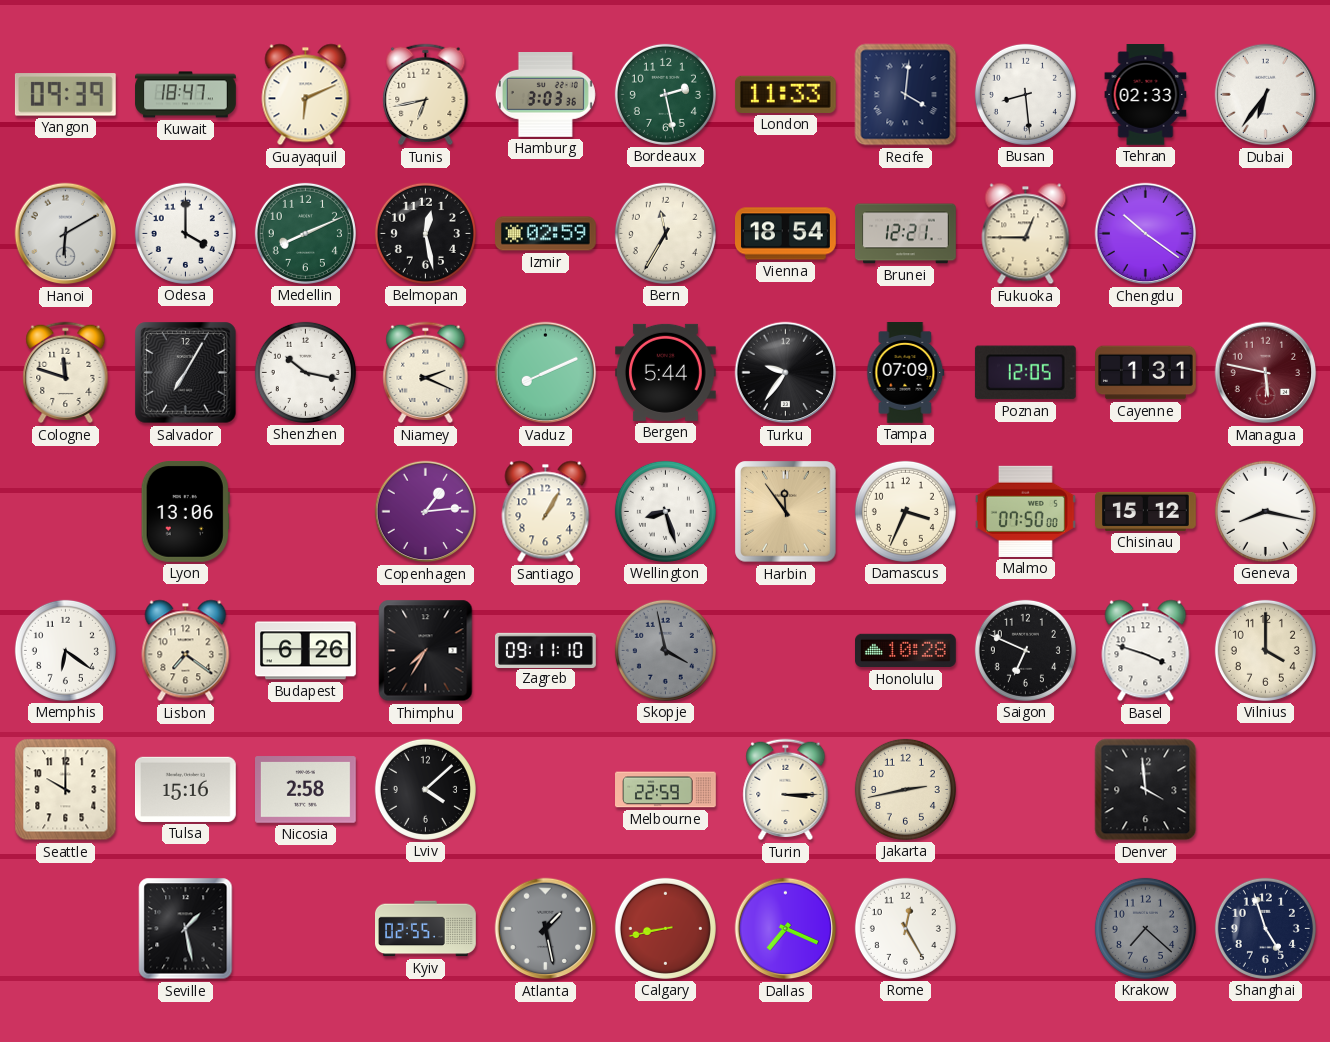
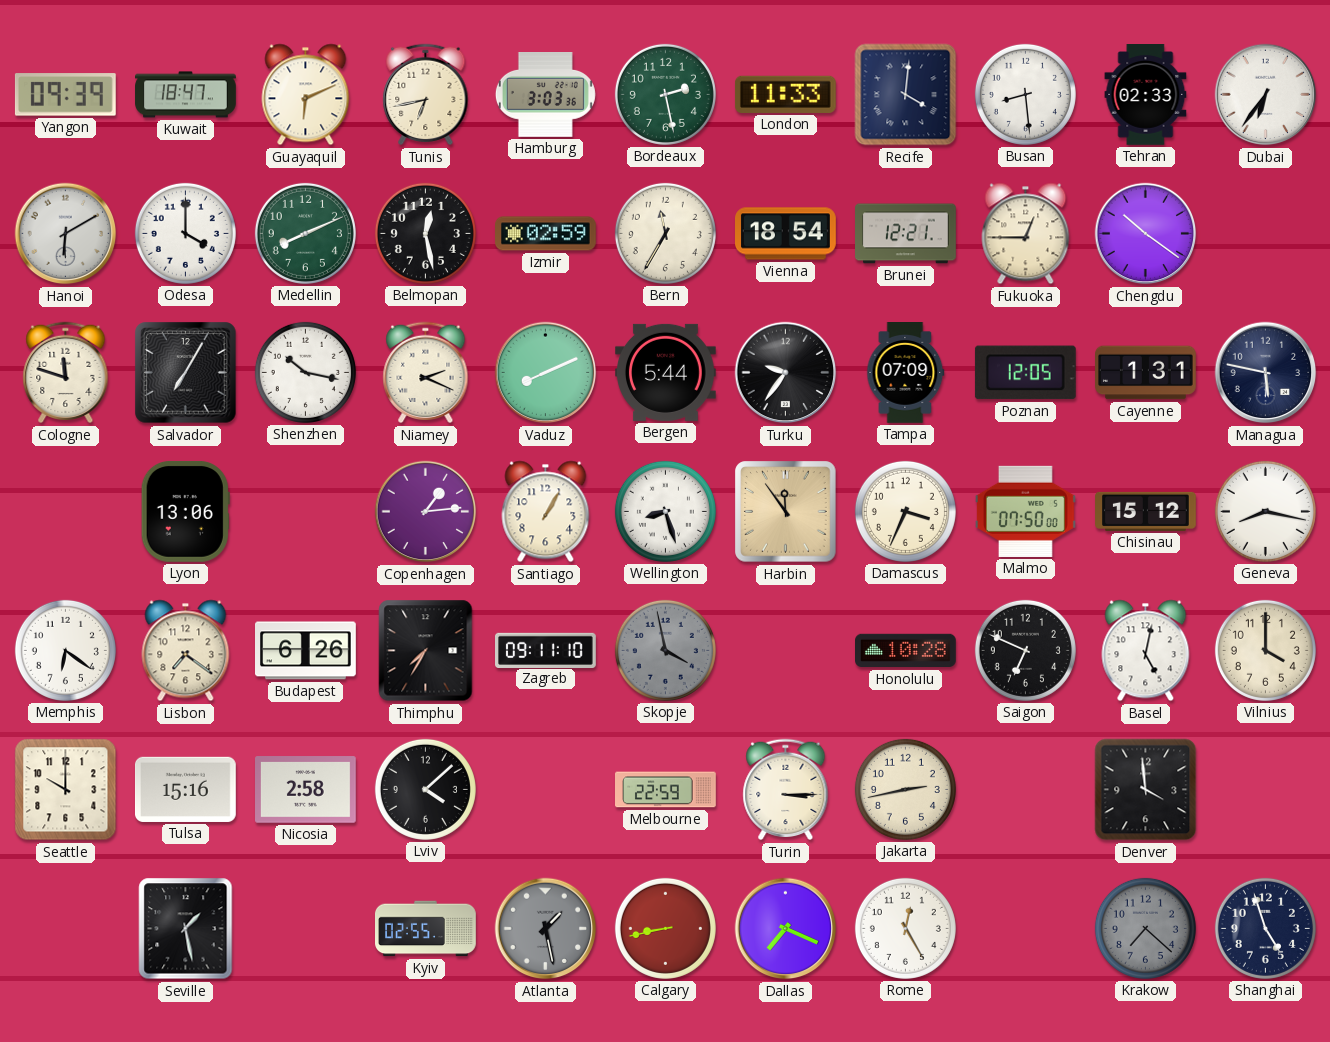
Managua dial: burgundy -> navy
Basel: 3:48 -> 5:02
